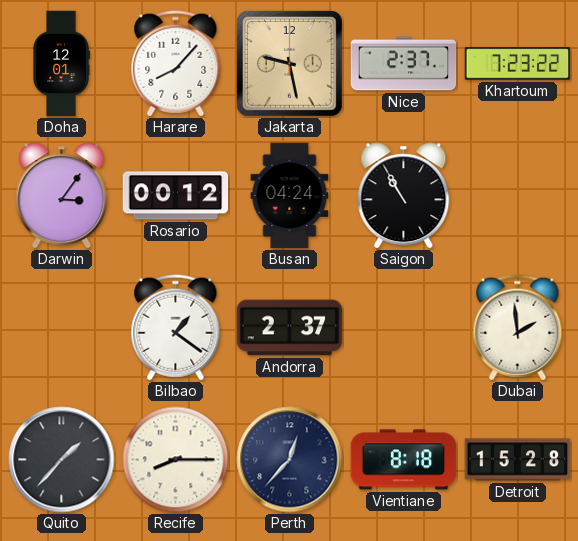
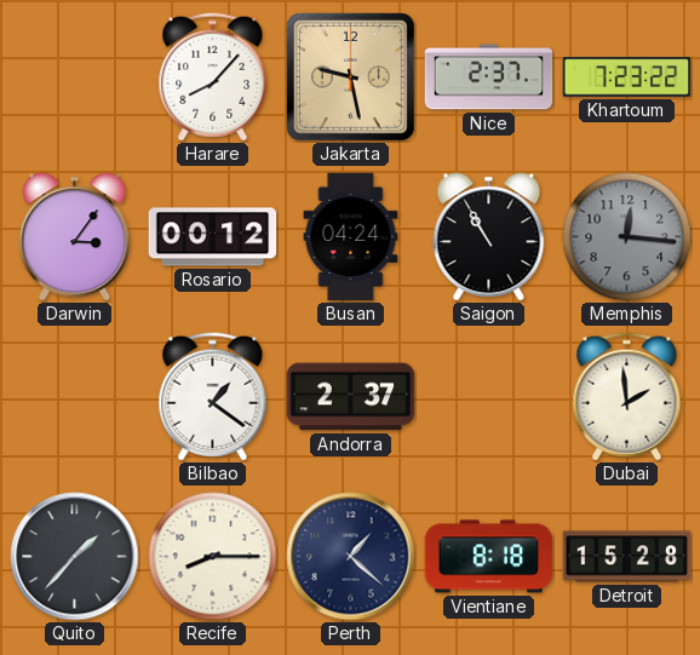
Doha: 12:01 -> none
Memphis: none -> 12:16
Perth: 12:37 -> 1:22
